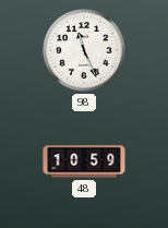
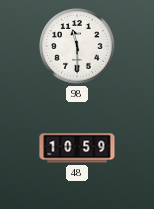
98: 11:26 -> 11:30
